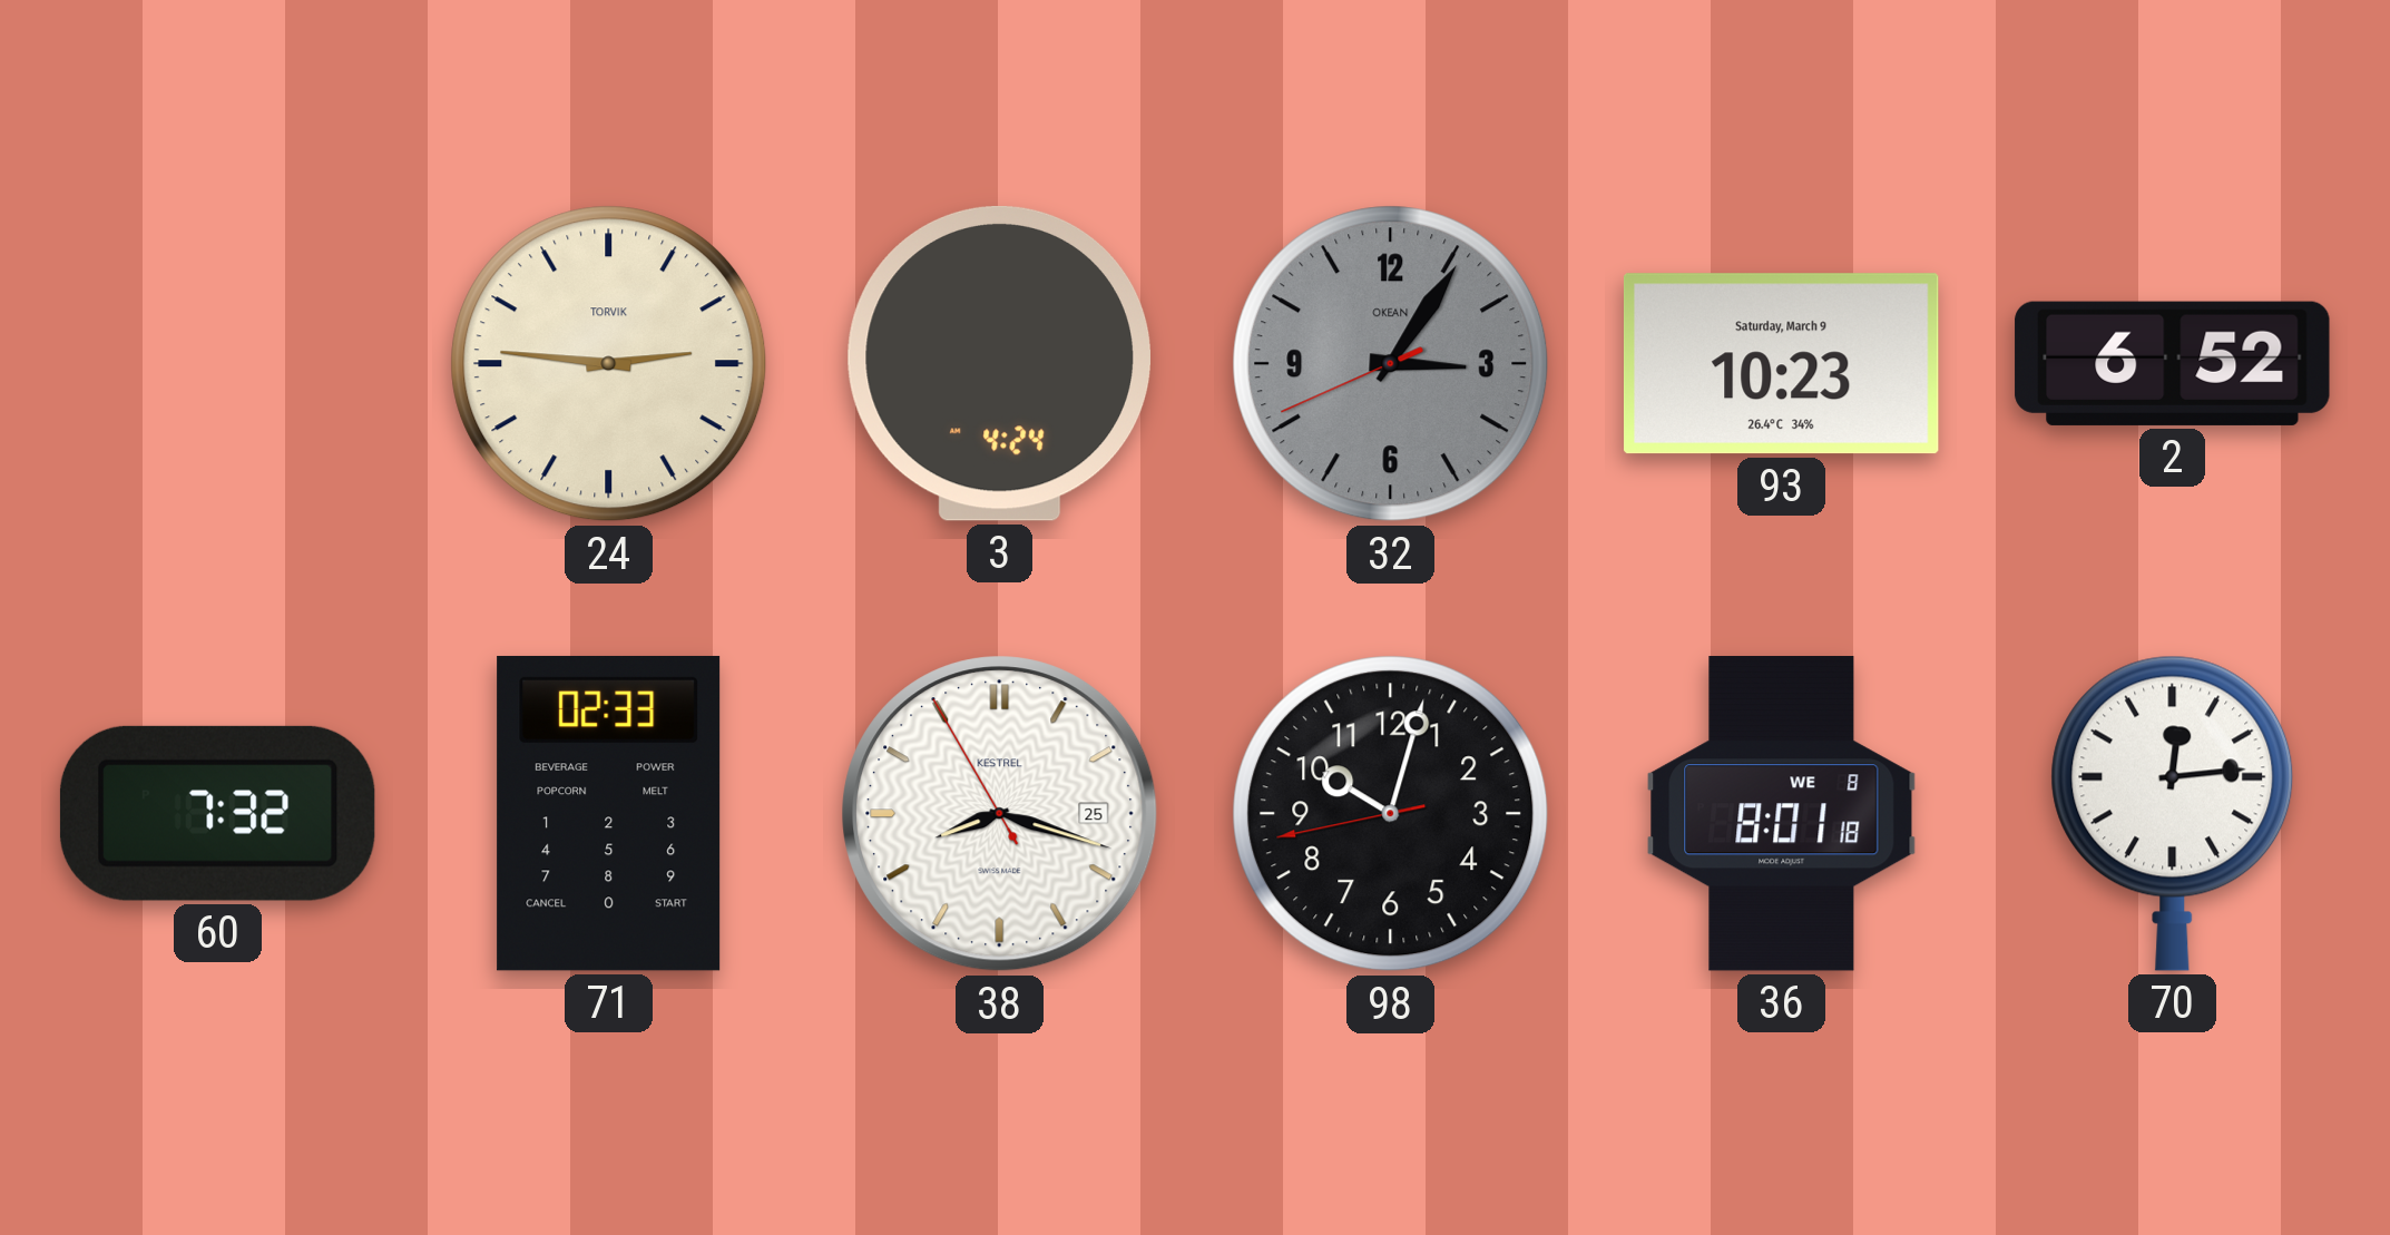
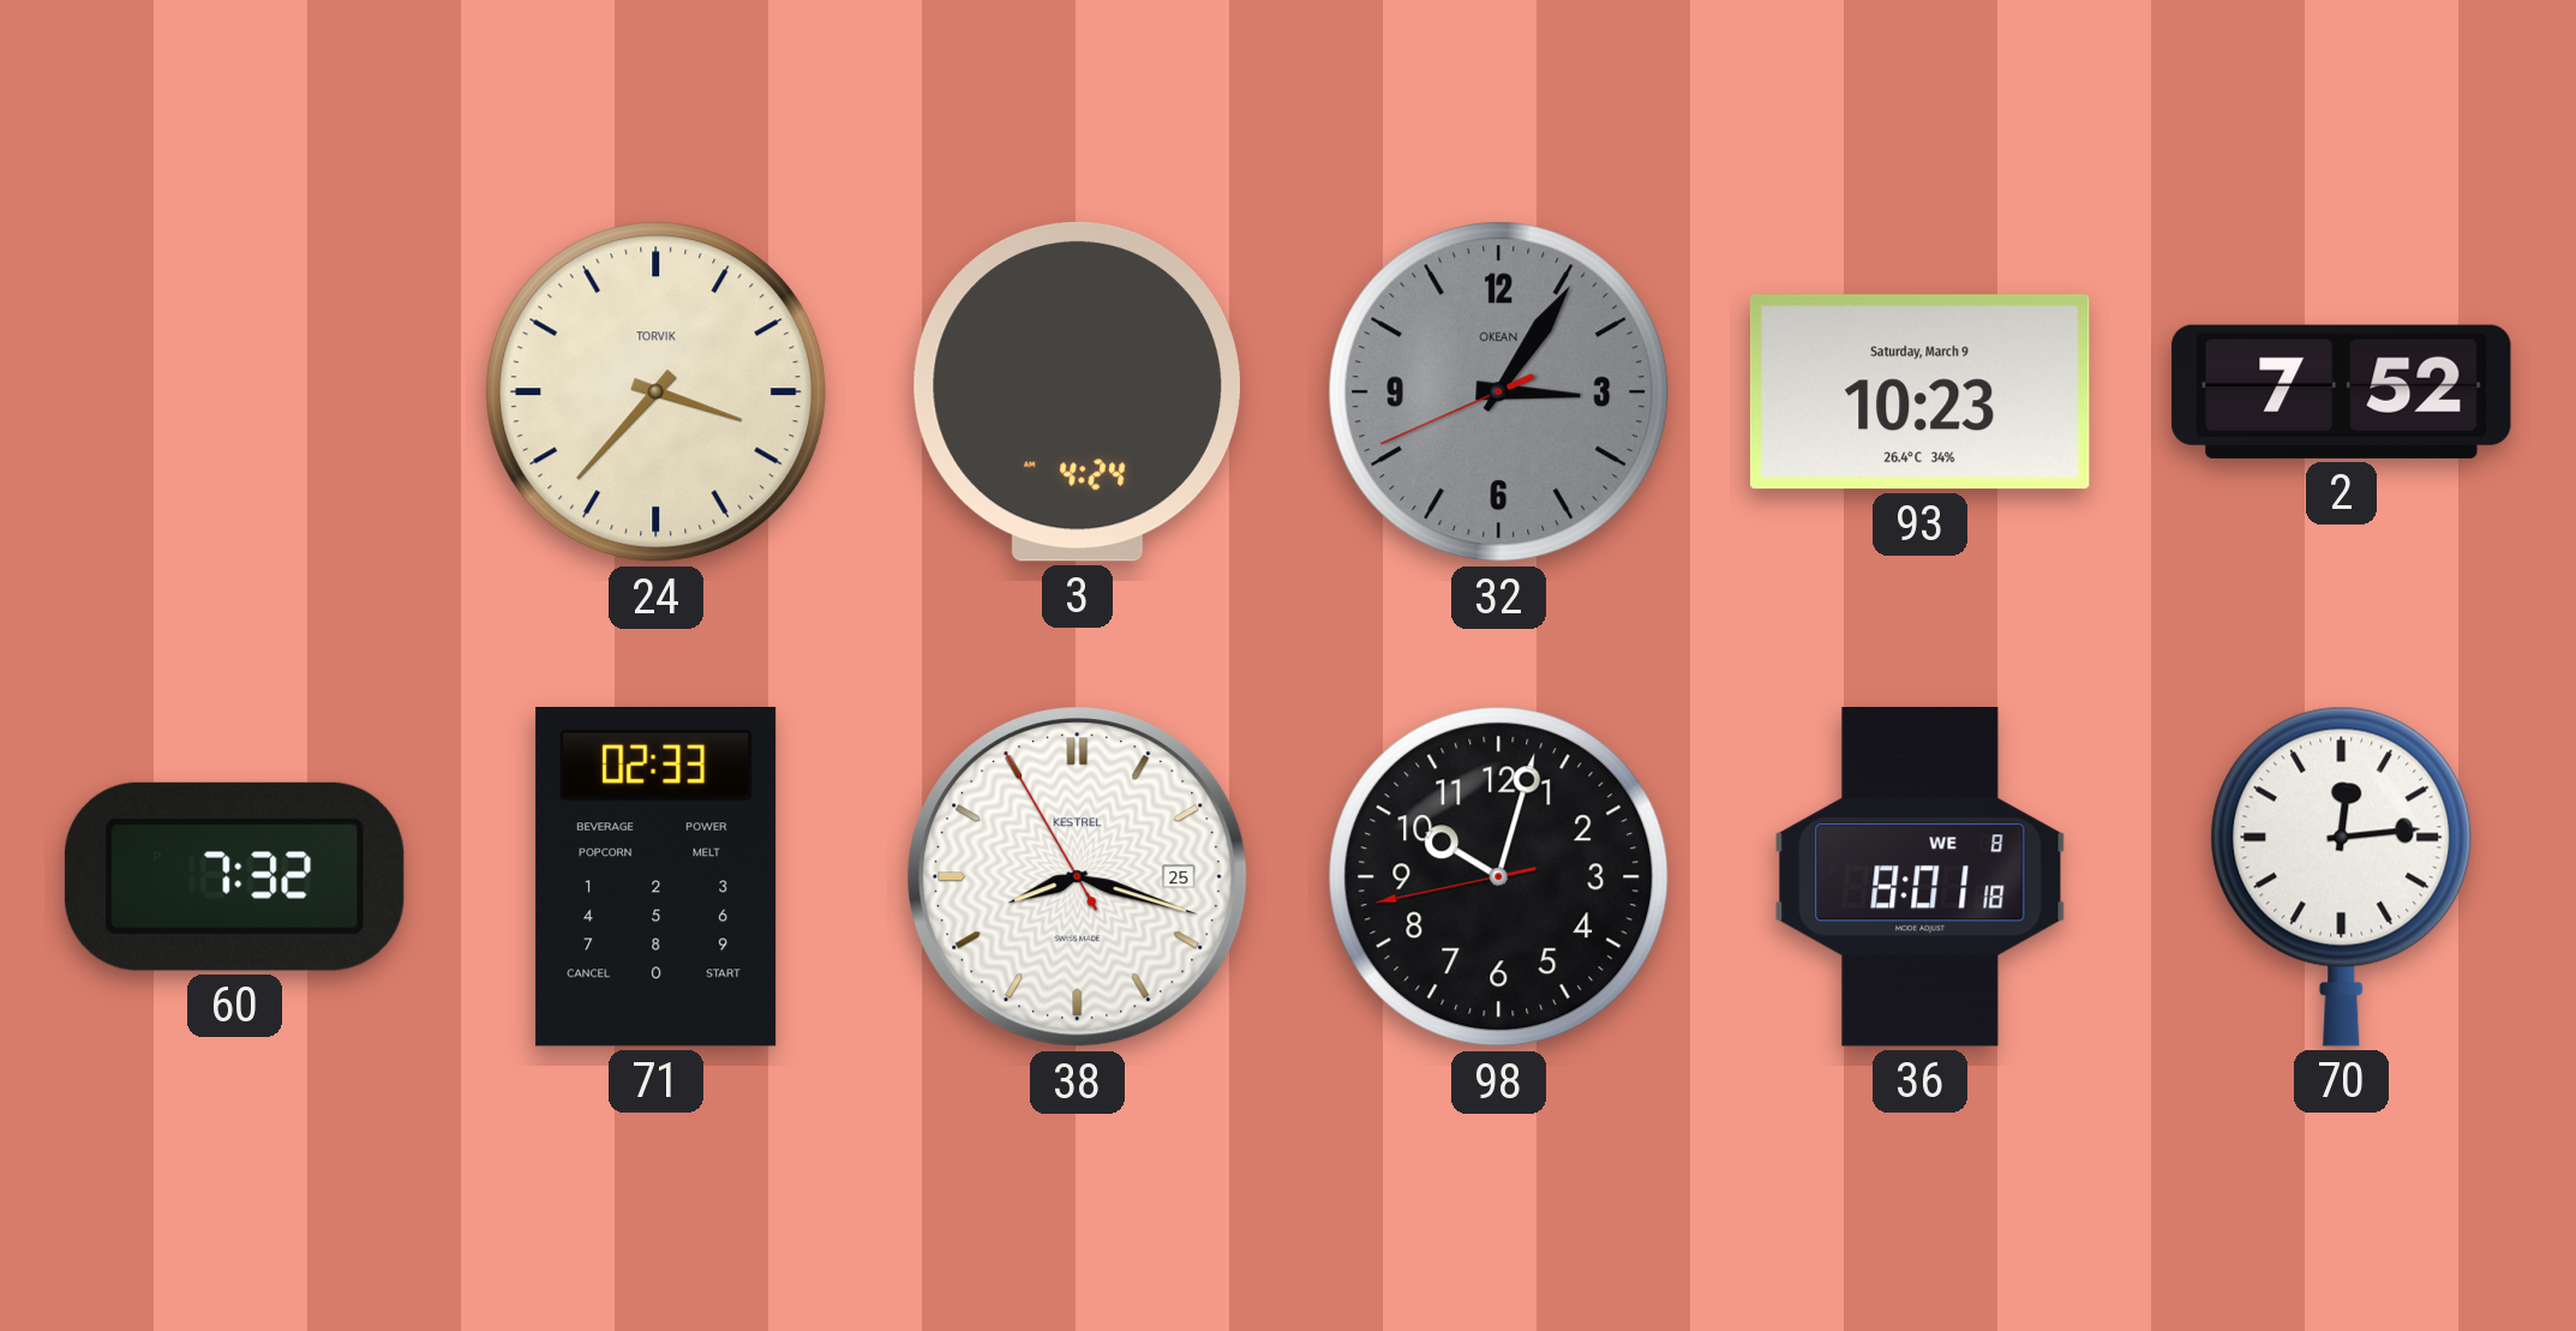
24: 2:46 -> 3:37
2: 6:52 -> 7:52
